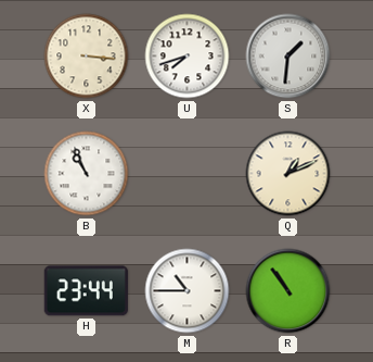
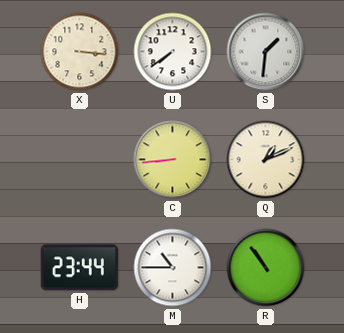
U: 7:42 -> 7:39
B: 10:56 -> none
C: none -> 8:44
